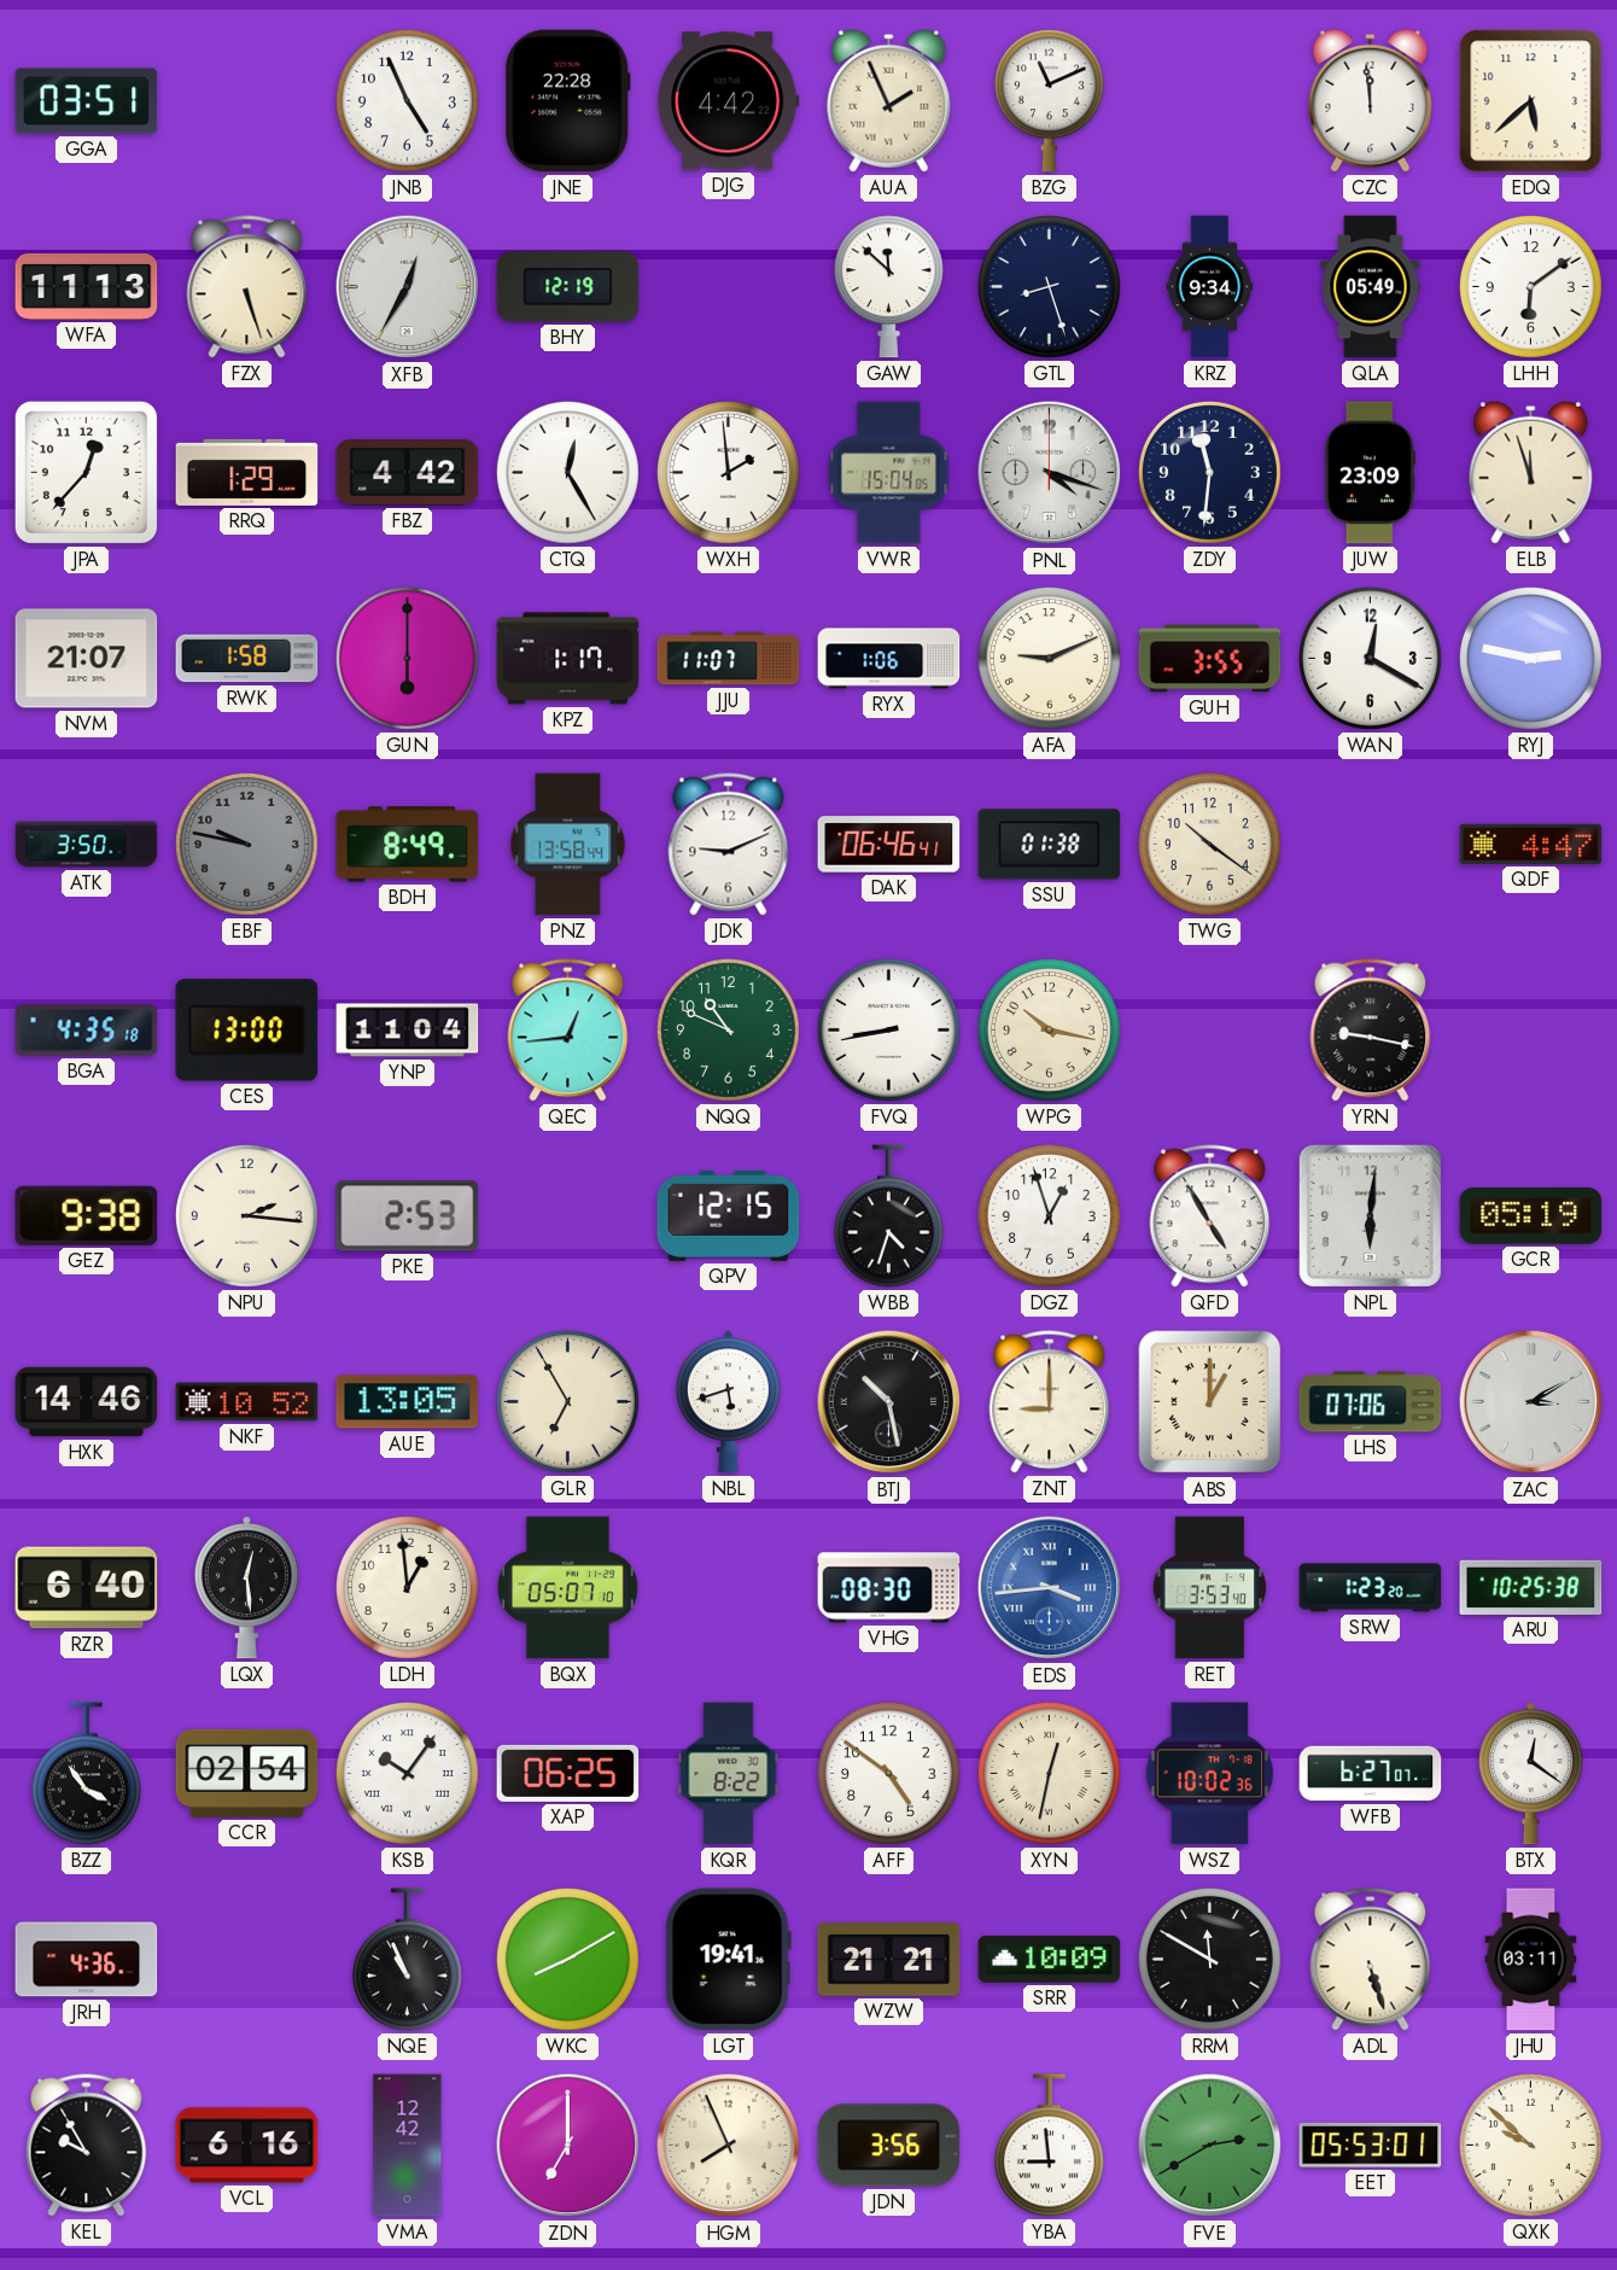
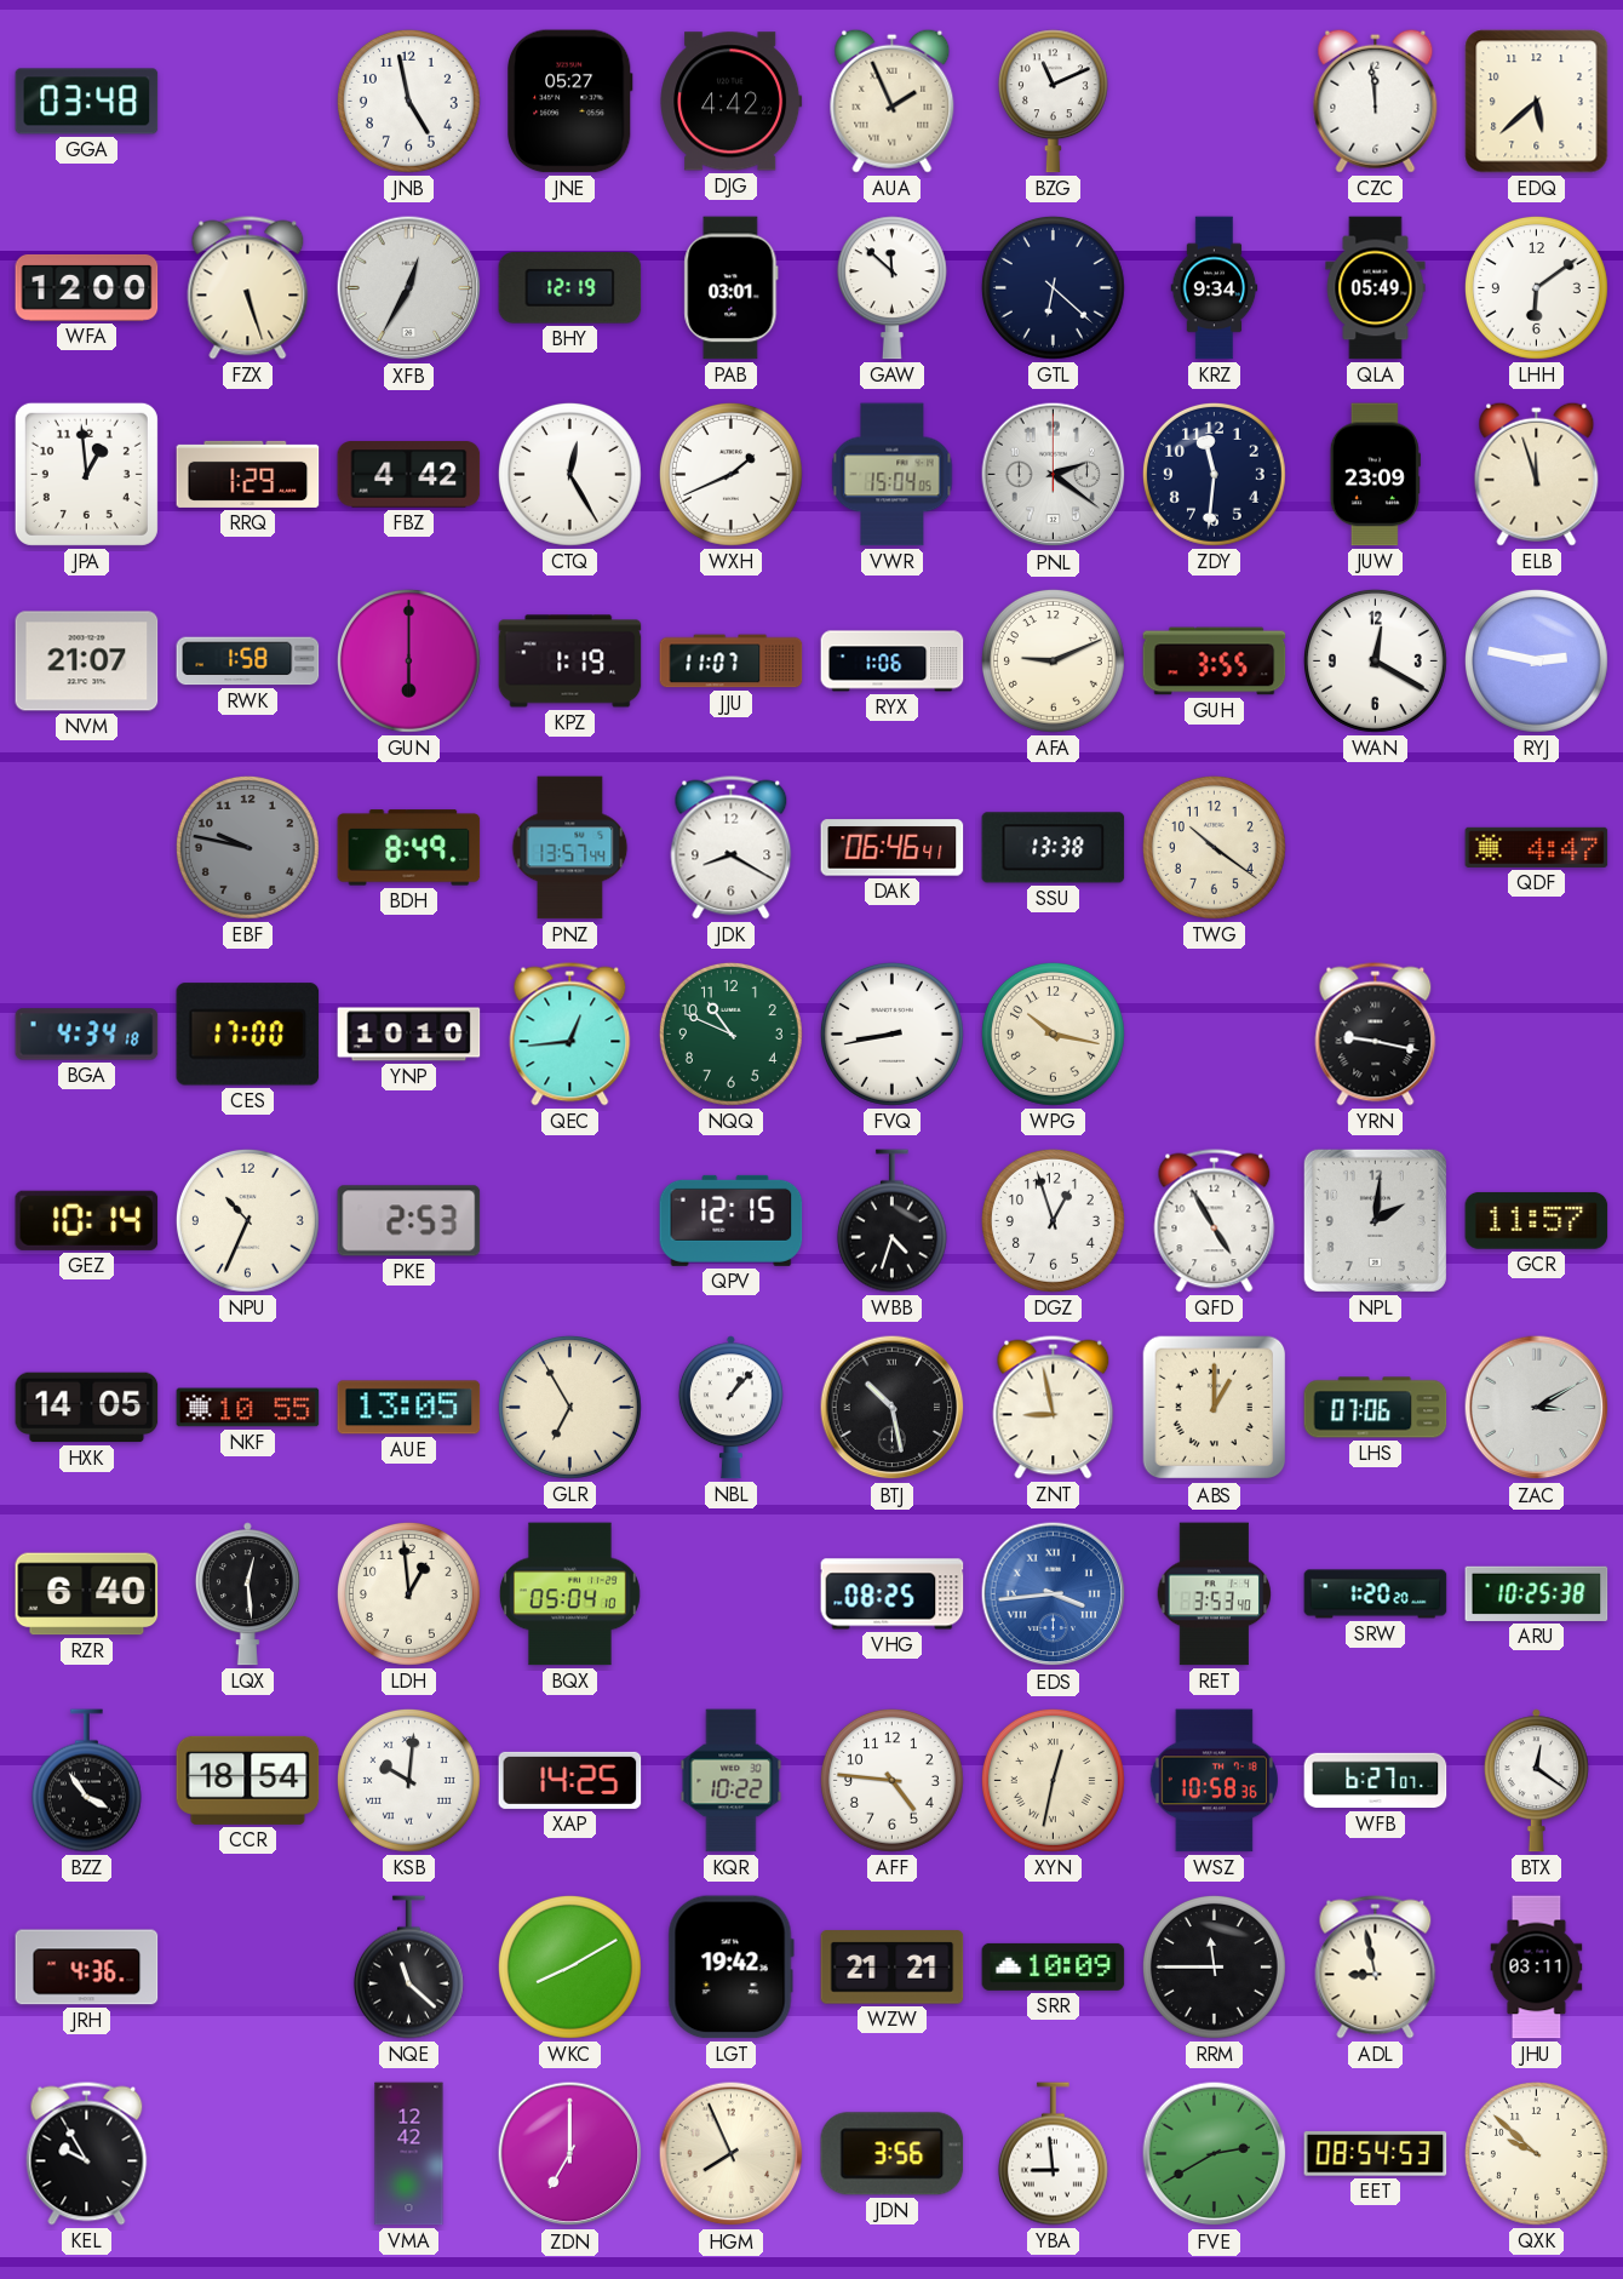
GGA: 03:51 -> 03:48
JNB: 4:56 -> 4:58
JNE: 22:28 -> 05:27
WFA: 11:13 -> 12:00
PAB: none -> 03:01
GTL: 8:27 -> 6:22
JPA: 12:37 -> 12:59
WXH: 1:59 -> 1:41
PNL: 4:18 -> 2:21
KPZ: 1:17 -> 1:19
ATK: 3:50 -> none
PNZ: 13:58 -> 13:57
JDK: 9:11 -> 8:20
SSU: 01:38 -> 13:38
BGA: 4:35 -> 4:34
CES: 13:00 -> 17:00
YNP: 11:04 -> 10:10
GEZ: 9:38 -> 10:14
NPU: 2:16 -> 10:34
NPL: 6:01 -> 2:01
GCR: 05:19 -> 11:57
HXK: 14:46 -> 14:05
NKF: 10:52 -> 10:55
NBL: 5:42 -> 1:07
ZNT: 9:00 -> 8:58
BQX: 05:07 -> 05:04
VHG: 08:30 -> 08:25
SRW: 1:23 -> 1:20
CCR: 02:54 -> 18:54
KSB: 10:06 -> 10:01
XAP: 06:25 -> 14:25
KQR: 8:22 -> 10:22
AFF: 4:51 -> 4:46
WSZ: 10:02 -> 10:58
NQE: 10:56 -> 11:22
LGT: 19:41 -> 19:42
RRM: 11:50 -> 11:45
ADL: 5:27 -> 8:58
VCL: 6:16 -> none
EET: 05:53 -> 08:54
